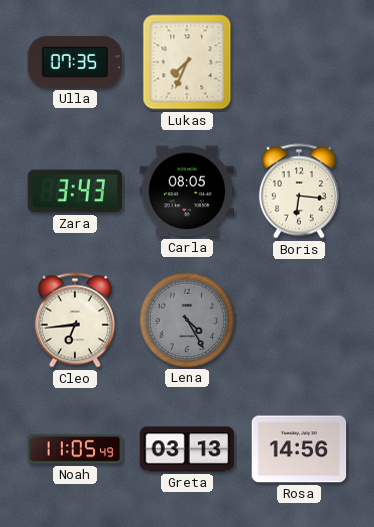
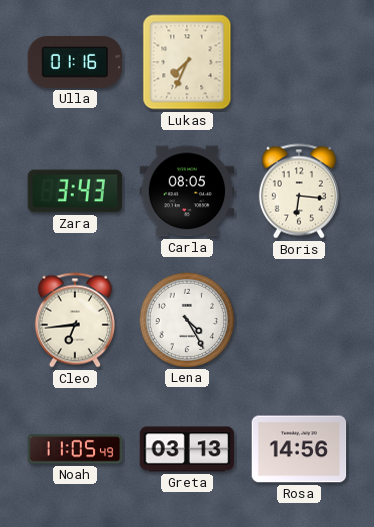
Ulla: 07:35 -> 01:16
Lena dial: grey -> white
